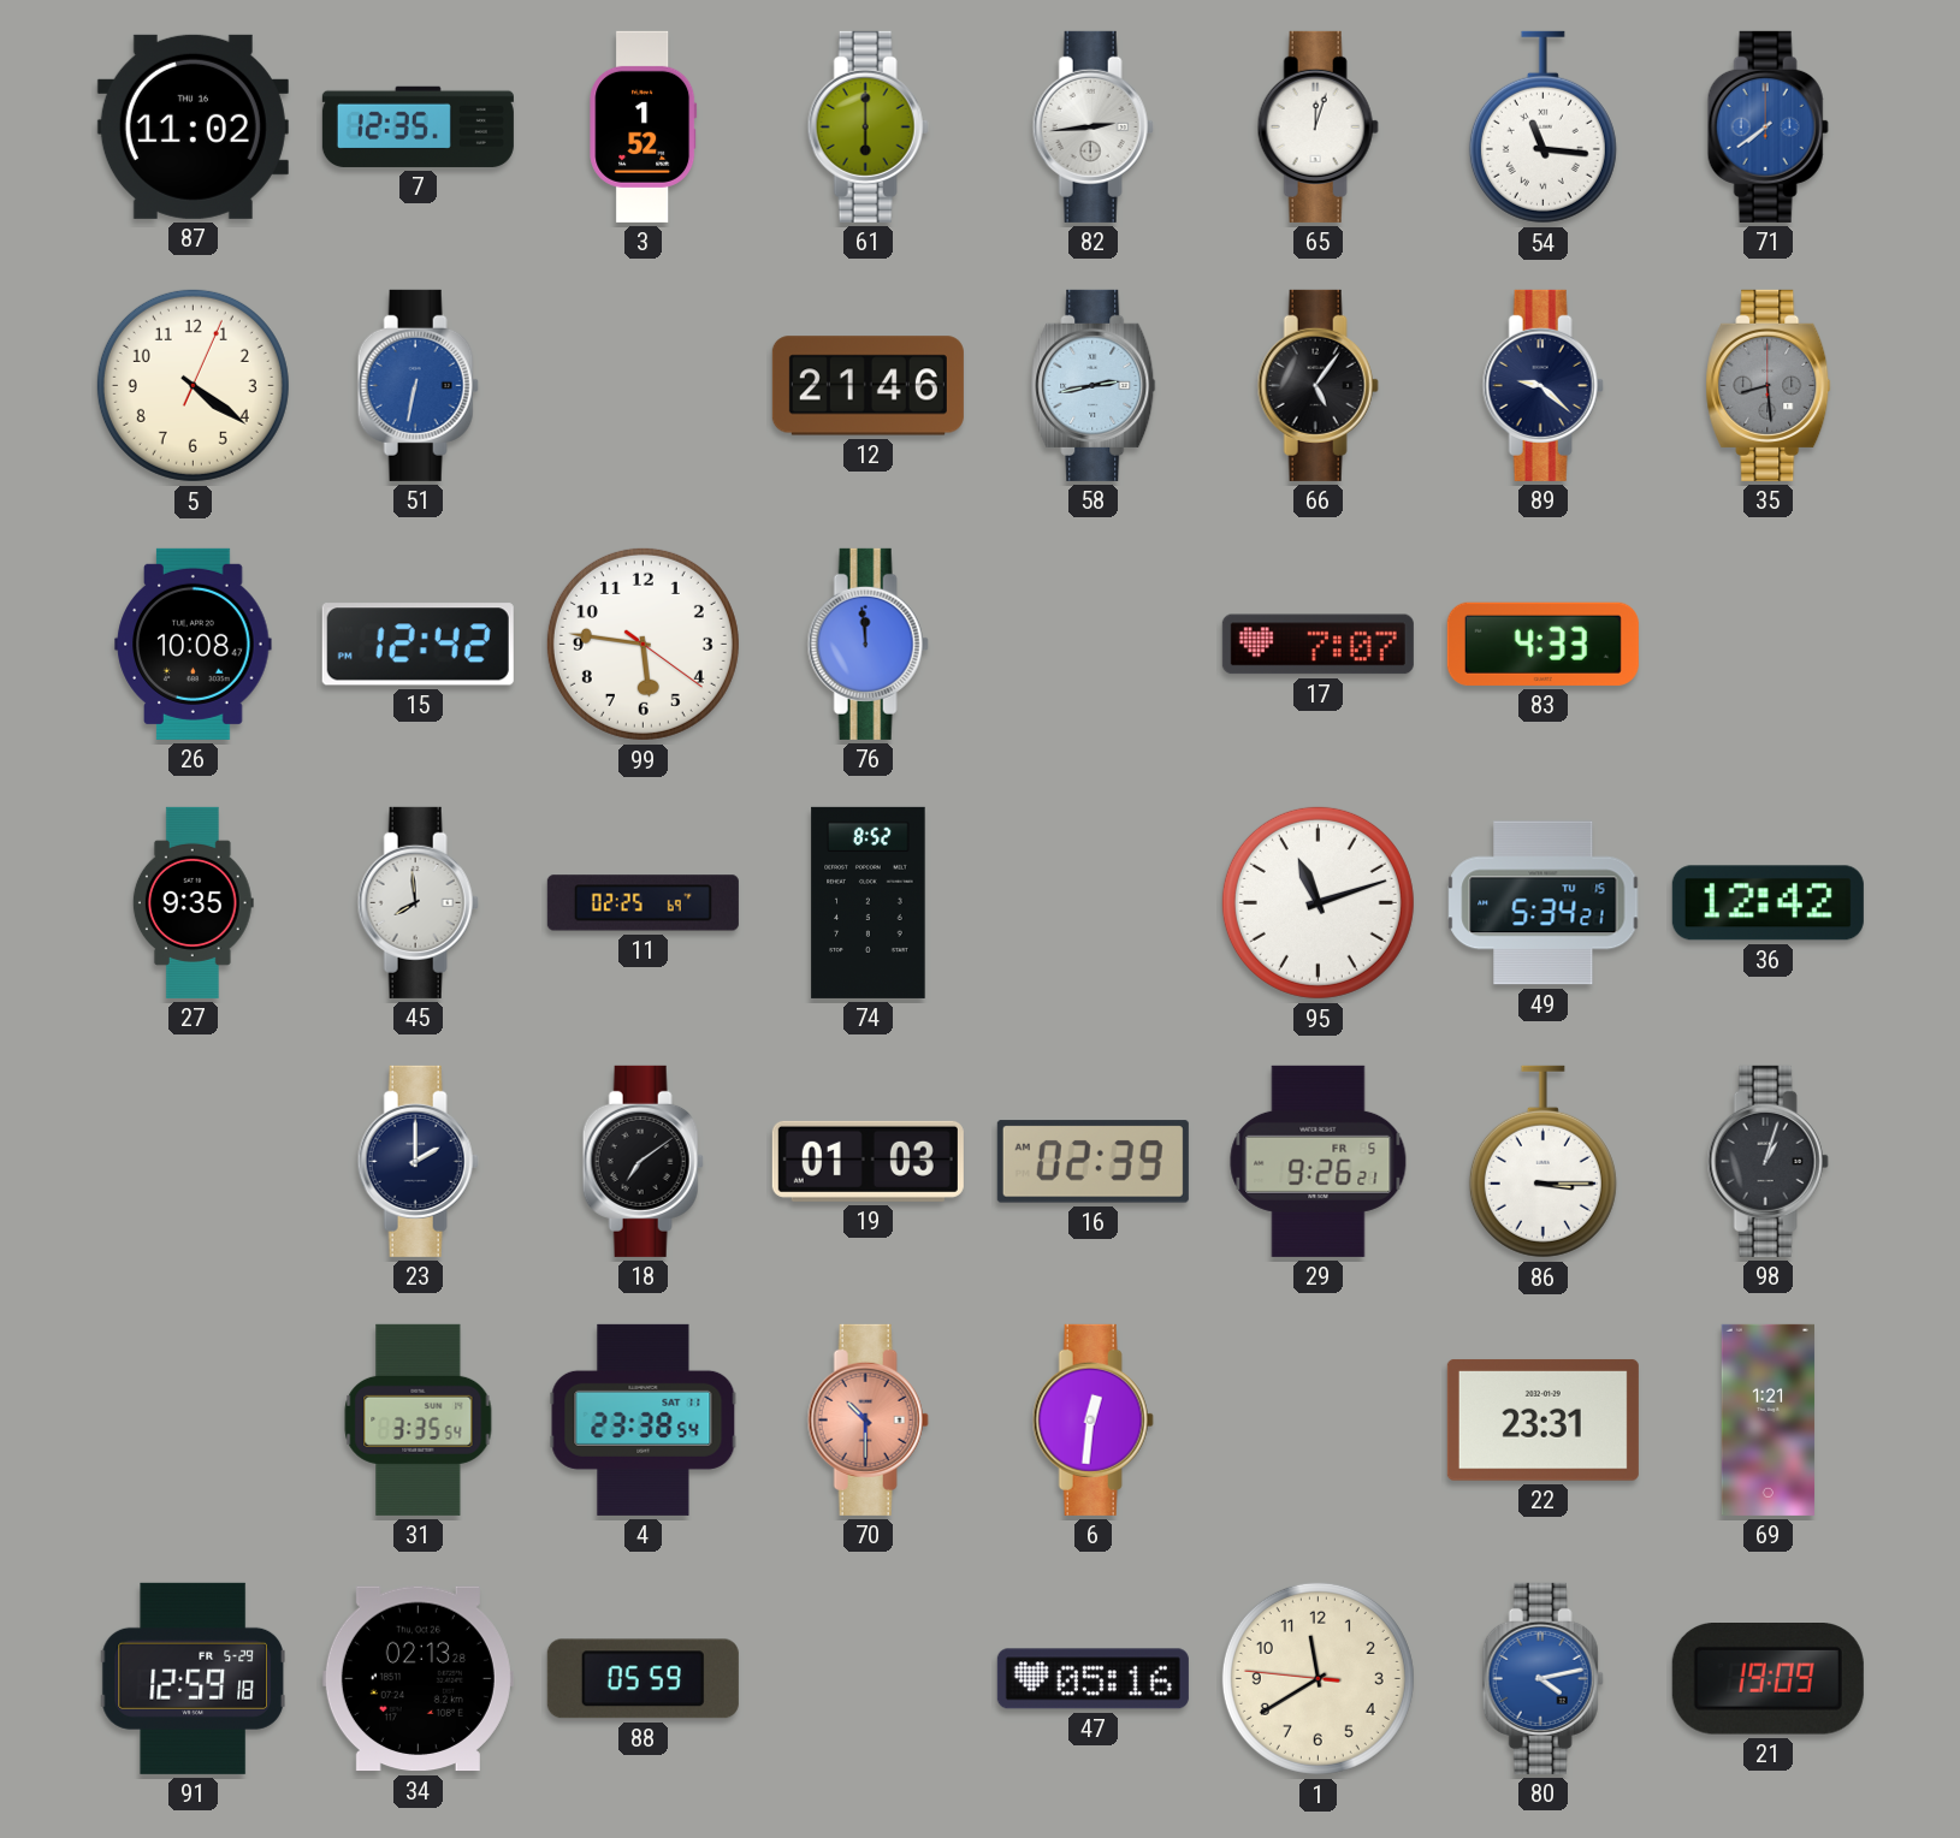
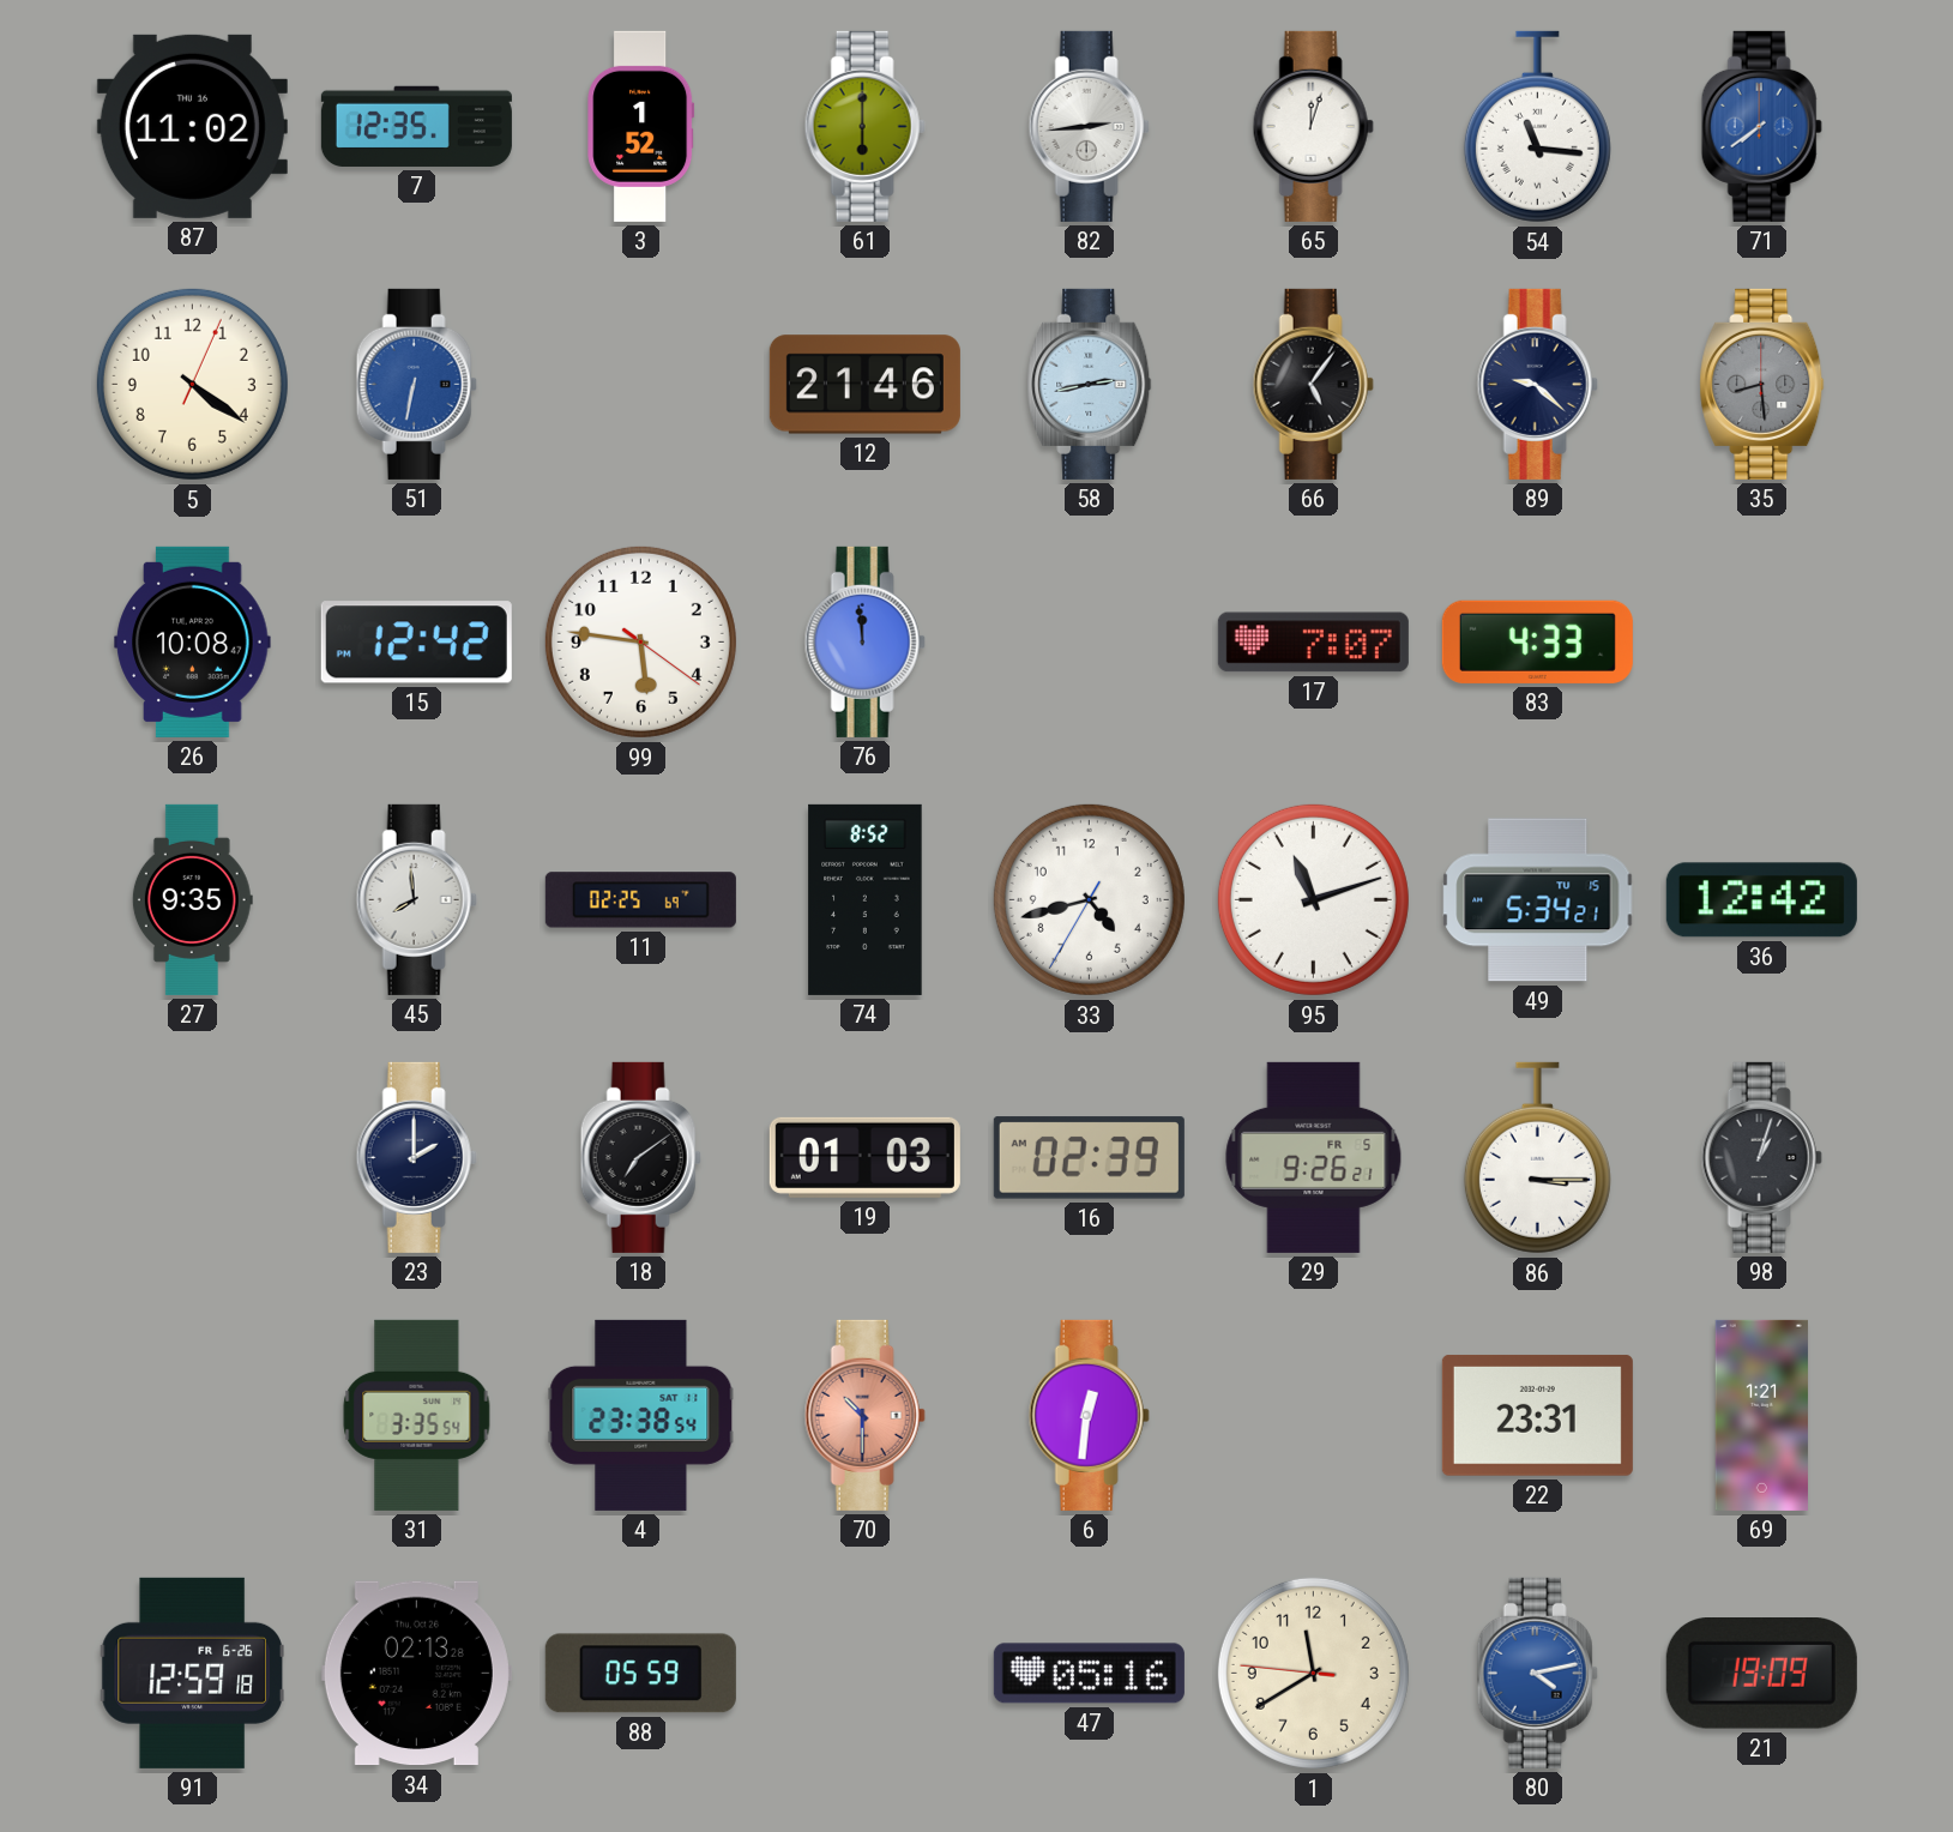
33: none -> 4:42
91 date: FR 5-29 -> FR 6-26
